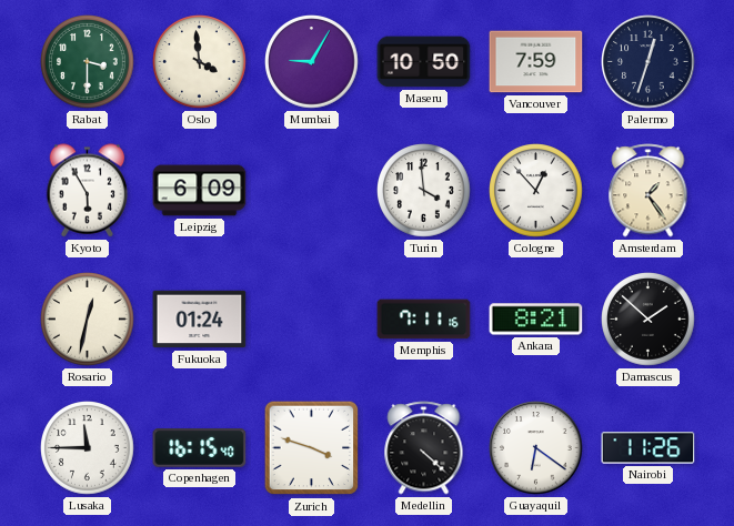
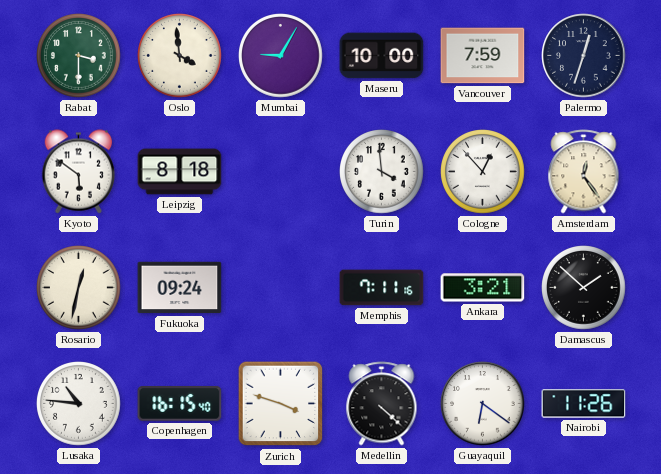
Maseru: 10:50 -> 10:00
Kyoto: 5:55 -> 5:51
Leipzig: 6:09 -> 8:18
Amsterdam: 1:24 -> 12:24
Fukuoka: 01:24 -> 09:24
Ankara: 8:21 -> 3:21
Lusaka: 11:45 -> 10:46
